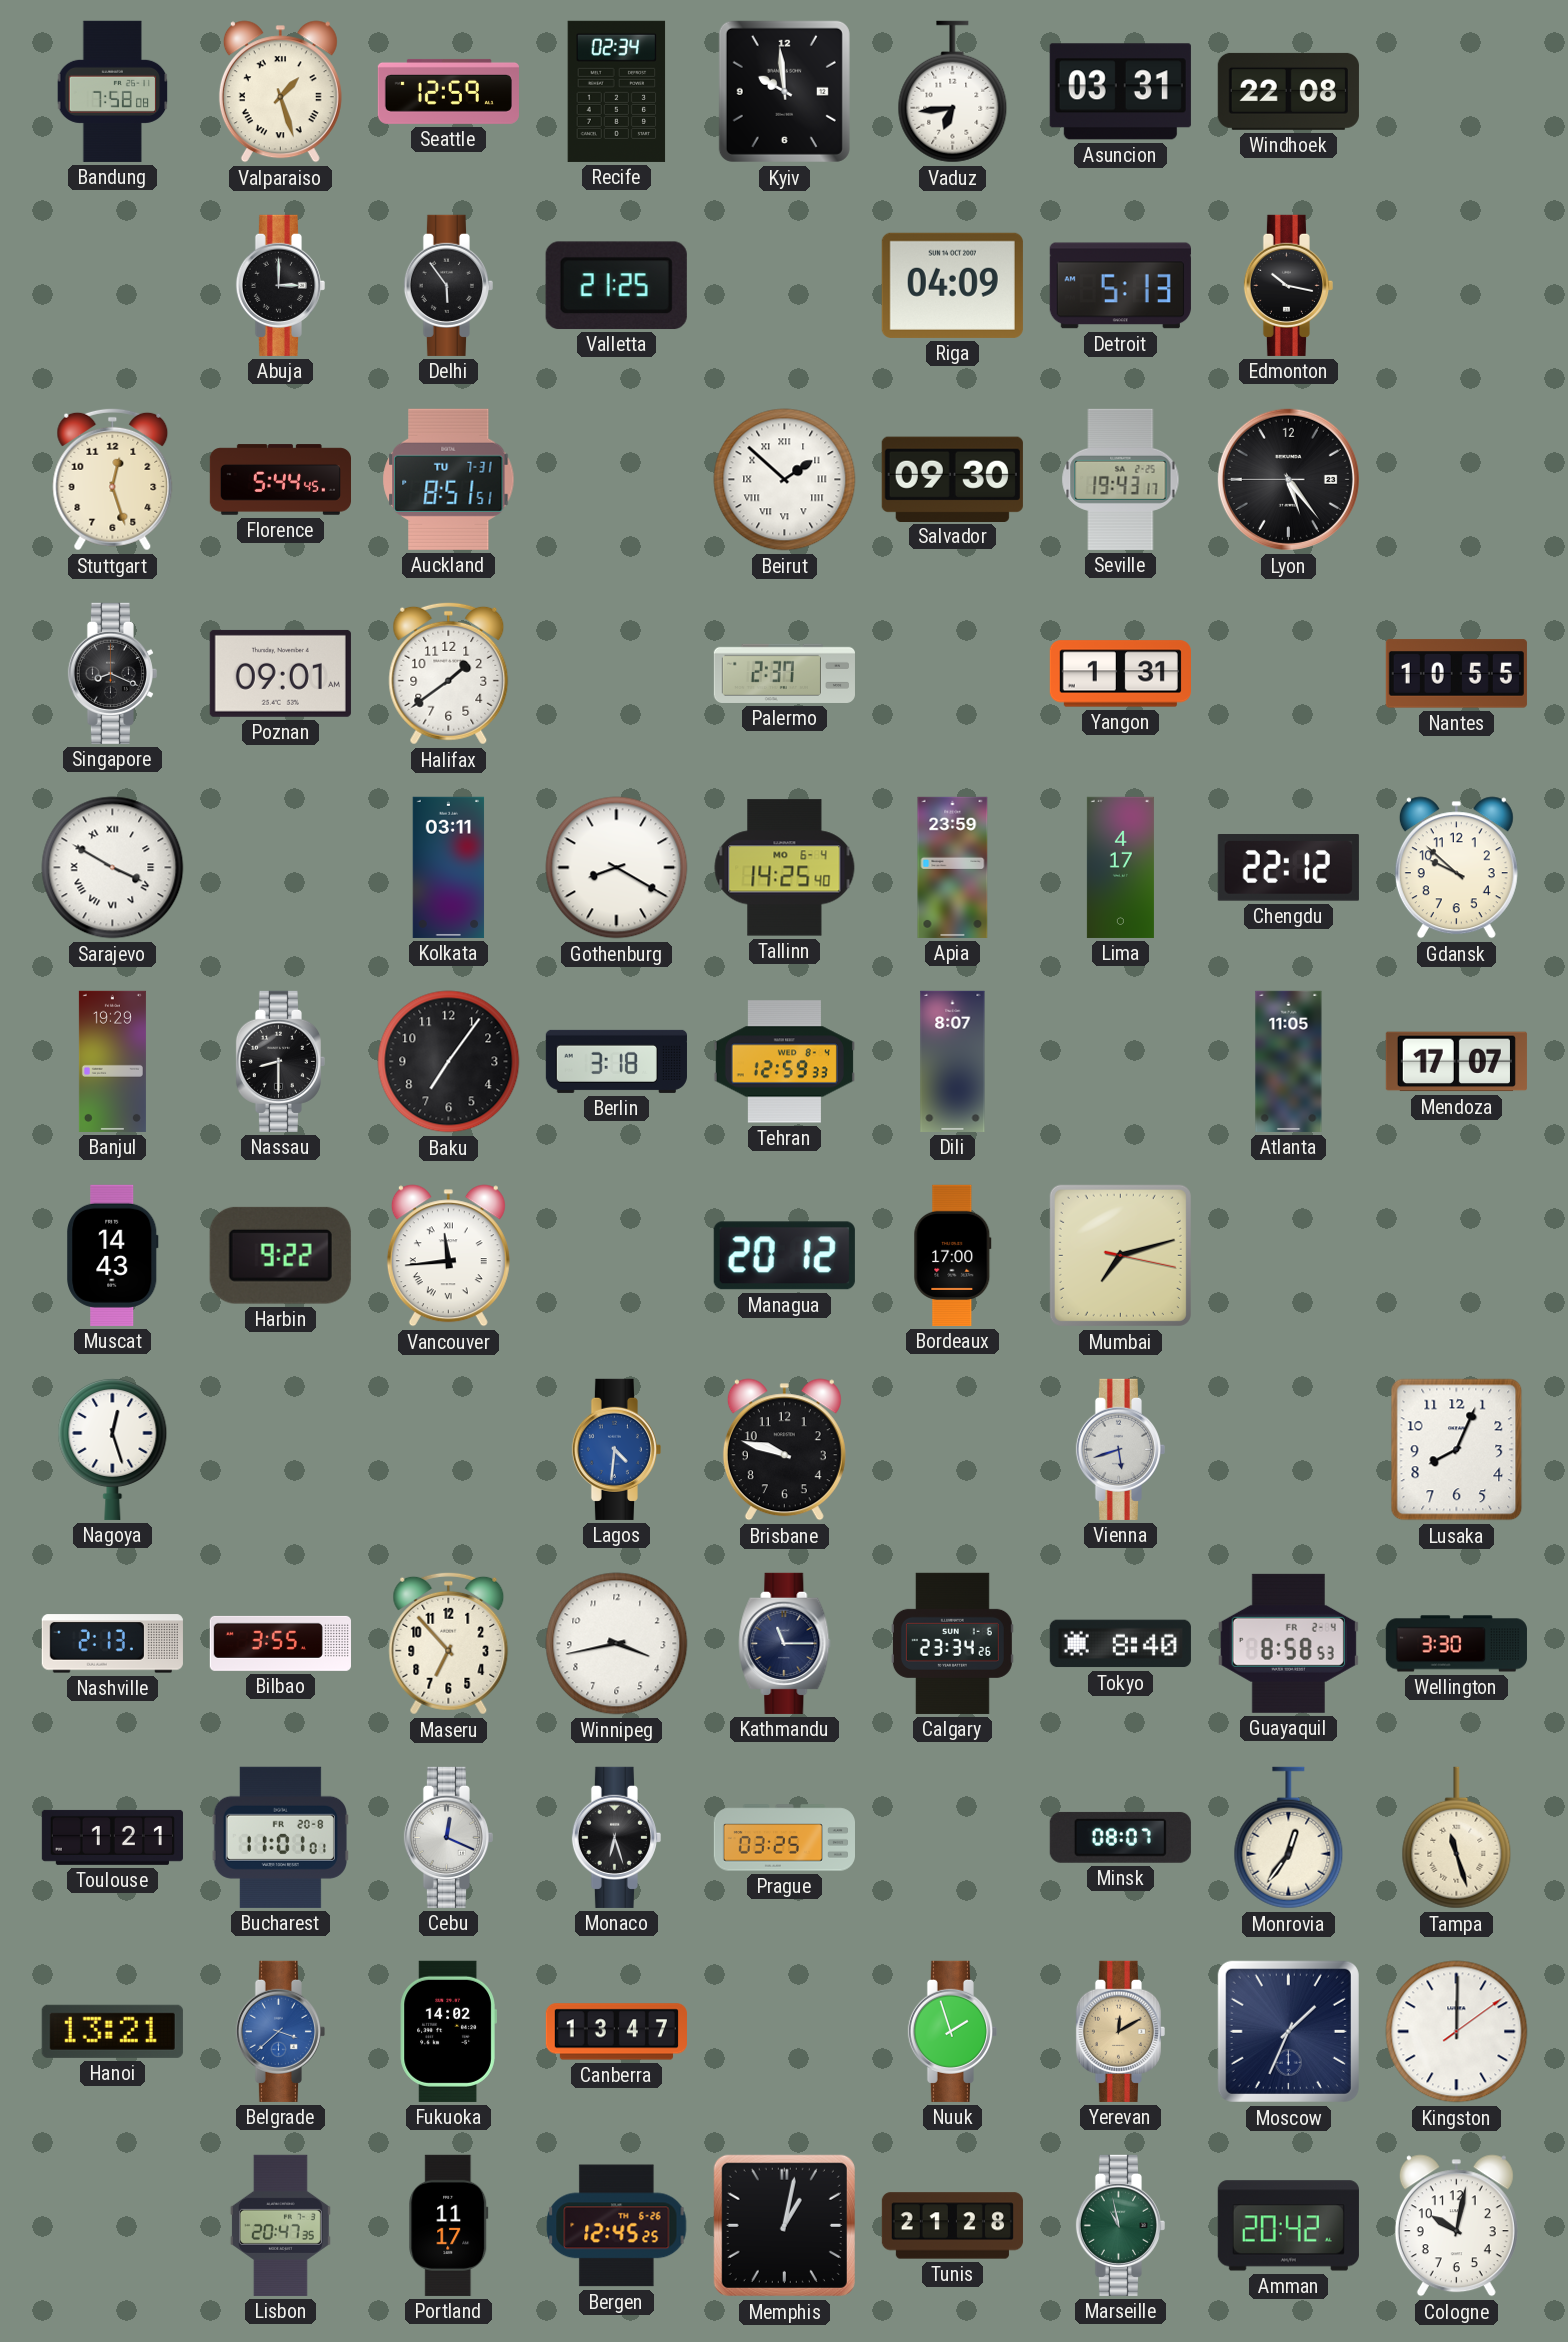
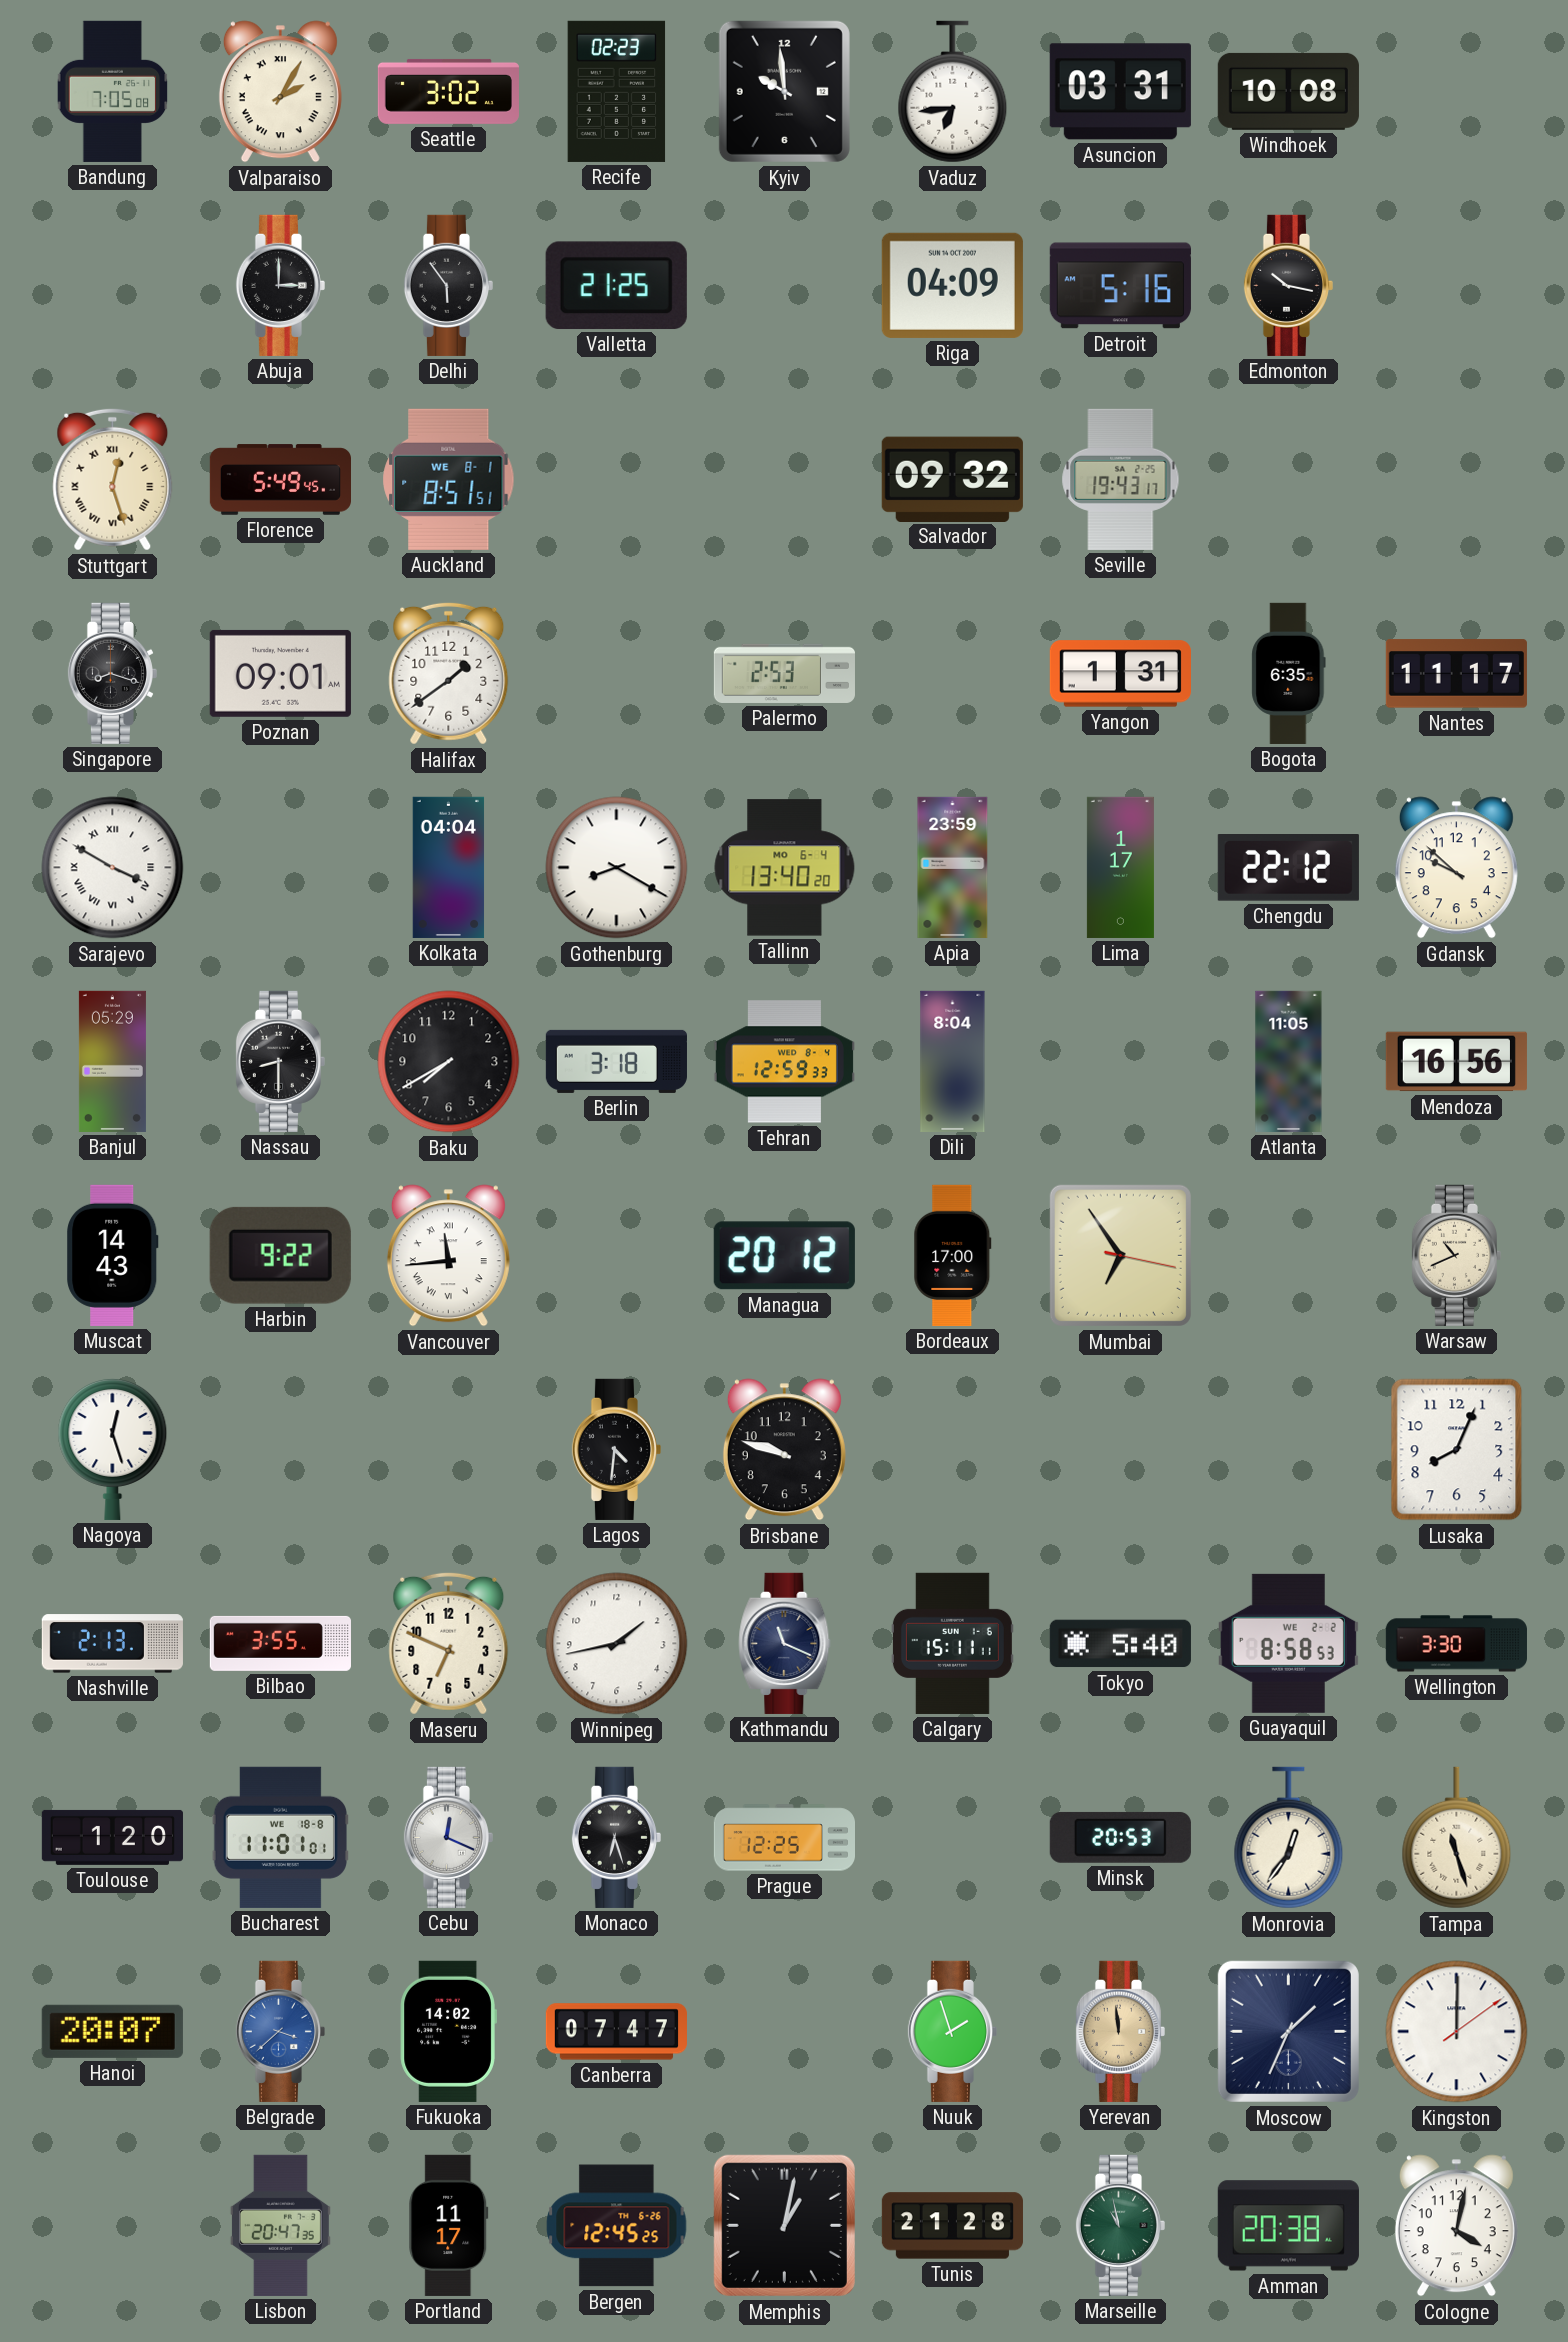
Bandung: 7:58 -> 7:05
Valparaiso: 1:27 -> 2:05
Seattle: 12:59 -> 3:02
Recife: 02:34 -> 02:23
Windhoek: 22:08 -> 10:08
Detroit: 5:13 -> 5:16
Stuttgart numerals: Arabic -> Roman
Florence: 5:44 -> 5:49
Auckland date: TU 7-31 -> WE 8-1
Beirut: 1:52 -> none
Salvador: 09:30 -> 09:32
Lyon: 5:23 -> none
Singapore: 8:19 -> 8:18
Palermo: 2:37 -> 2:53
Bogota: none -> 6:35
Nantes: 10:55 -> 11:17
Kolkata: 03:11 -> 04:04
Tallinn: 14:25 -> 13:40
Lima: 4:17 -> 1:17
Banjul: 19:29 -> 05:29
Baku: 7:06 -> 7:40
Dili: 8:07 -> 8:04
Mendoza: 17:07 -> 16:56
Mumbai: 7:12 -> 6:54
Warsaw: none -> 10:41
Lagos dial: blue -> black
Vienna: 5:42 -> none
Maseru: 6:53 -> 6:49
Winnipeg: 3:43 -> 1:43
Kathmandu: 11:15 -> 11:19
Calgary: 23:34 -> 15:11
Tokyo: 8:40 -> 5:40
Guayaquil date: FR 2-4 -> WE 2-2
Toulouse: 1:21 -> 1:20
Bucharest date: FR 20-8 -> WE 18-8
Prague: 03:25 -> 12:25
Minsk: 08:07 -> 20:53
Hanoi: 13:21 -> 20:07
Canberra: 13:47 -> 07:47
Yerevan: 12:10 -> 11:59
Amman: 20:42 -> 20:38
Cologne: 10:02 -> 4:02
